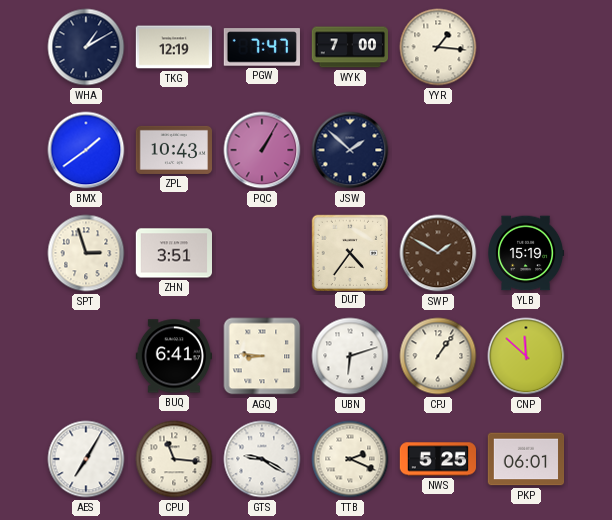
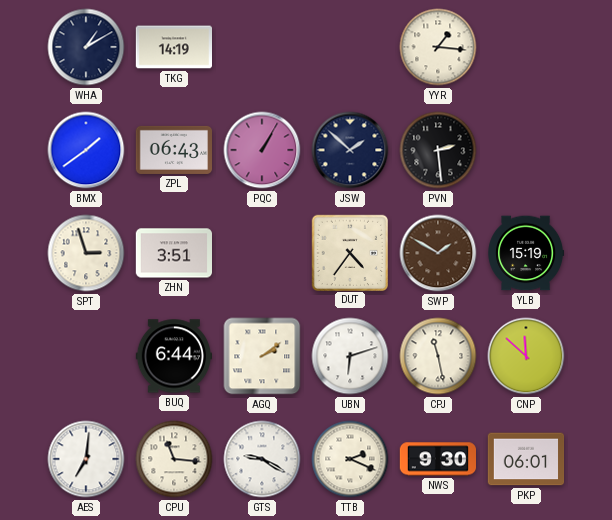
TKG: 12:19 -> 14:19
PGW: 7:47 -> none
WYK: 7:00 -> none
ZPL: 10:43 -> 06:43
PVN: none -> 2:29
BUQ: 6:41 -> 6:44
AGQ: 8:46 -> 2:09
CPJ: 1:06 -> 11:28
AES: 7:05 -> 7:01
NWS: 5:25 -> 9:30
